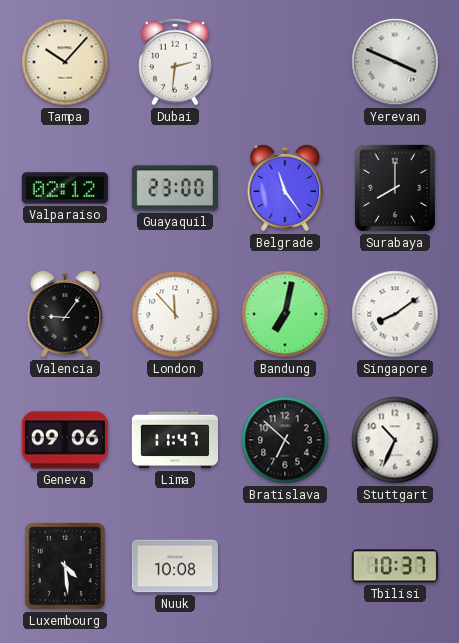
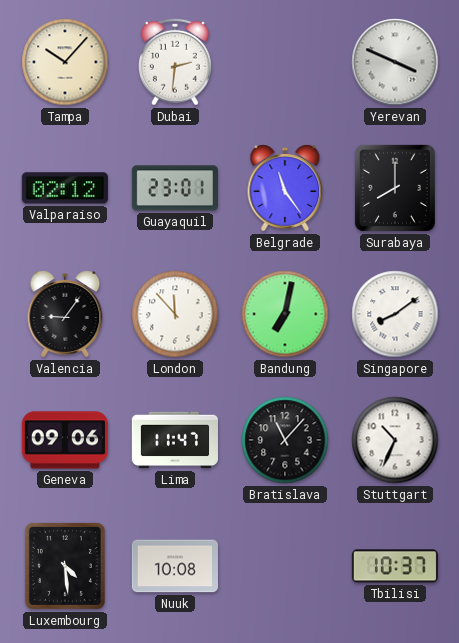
Guayaquil: 23:00 -> 23:01
Bratislava: 6:52 -> 11:07
